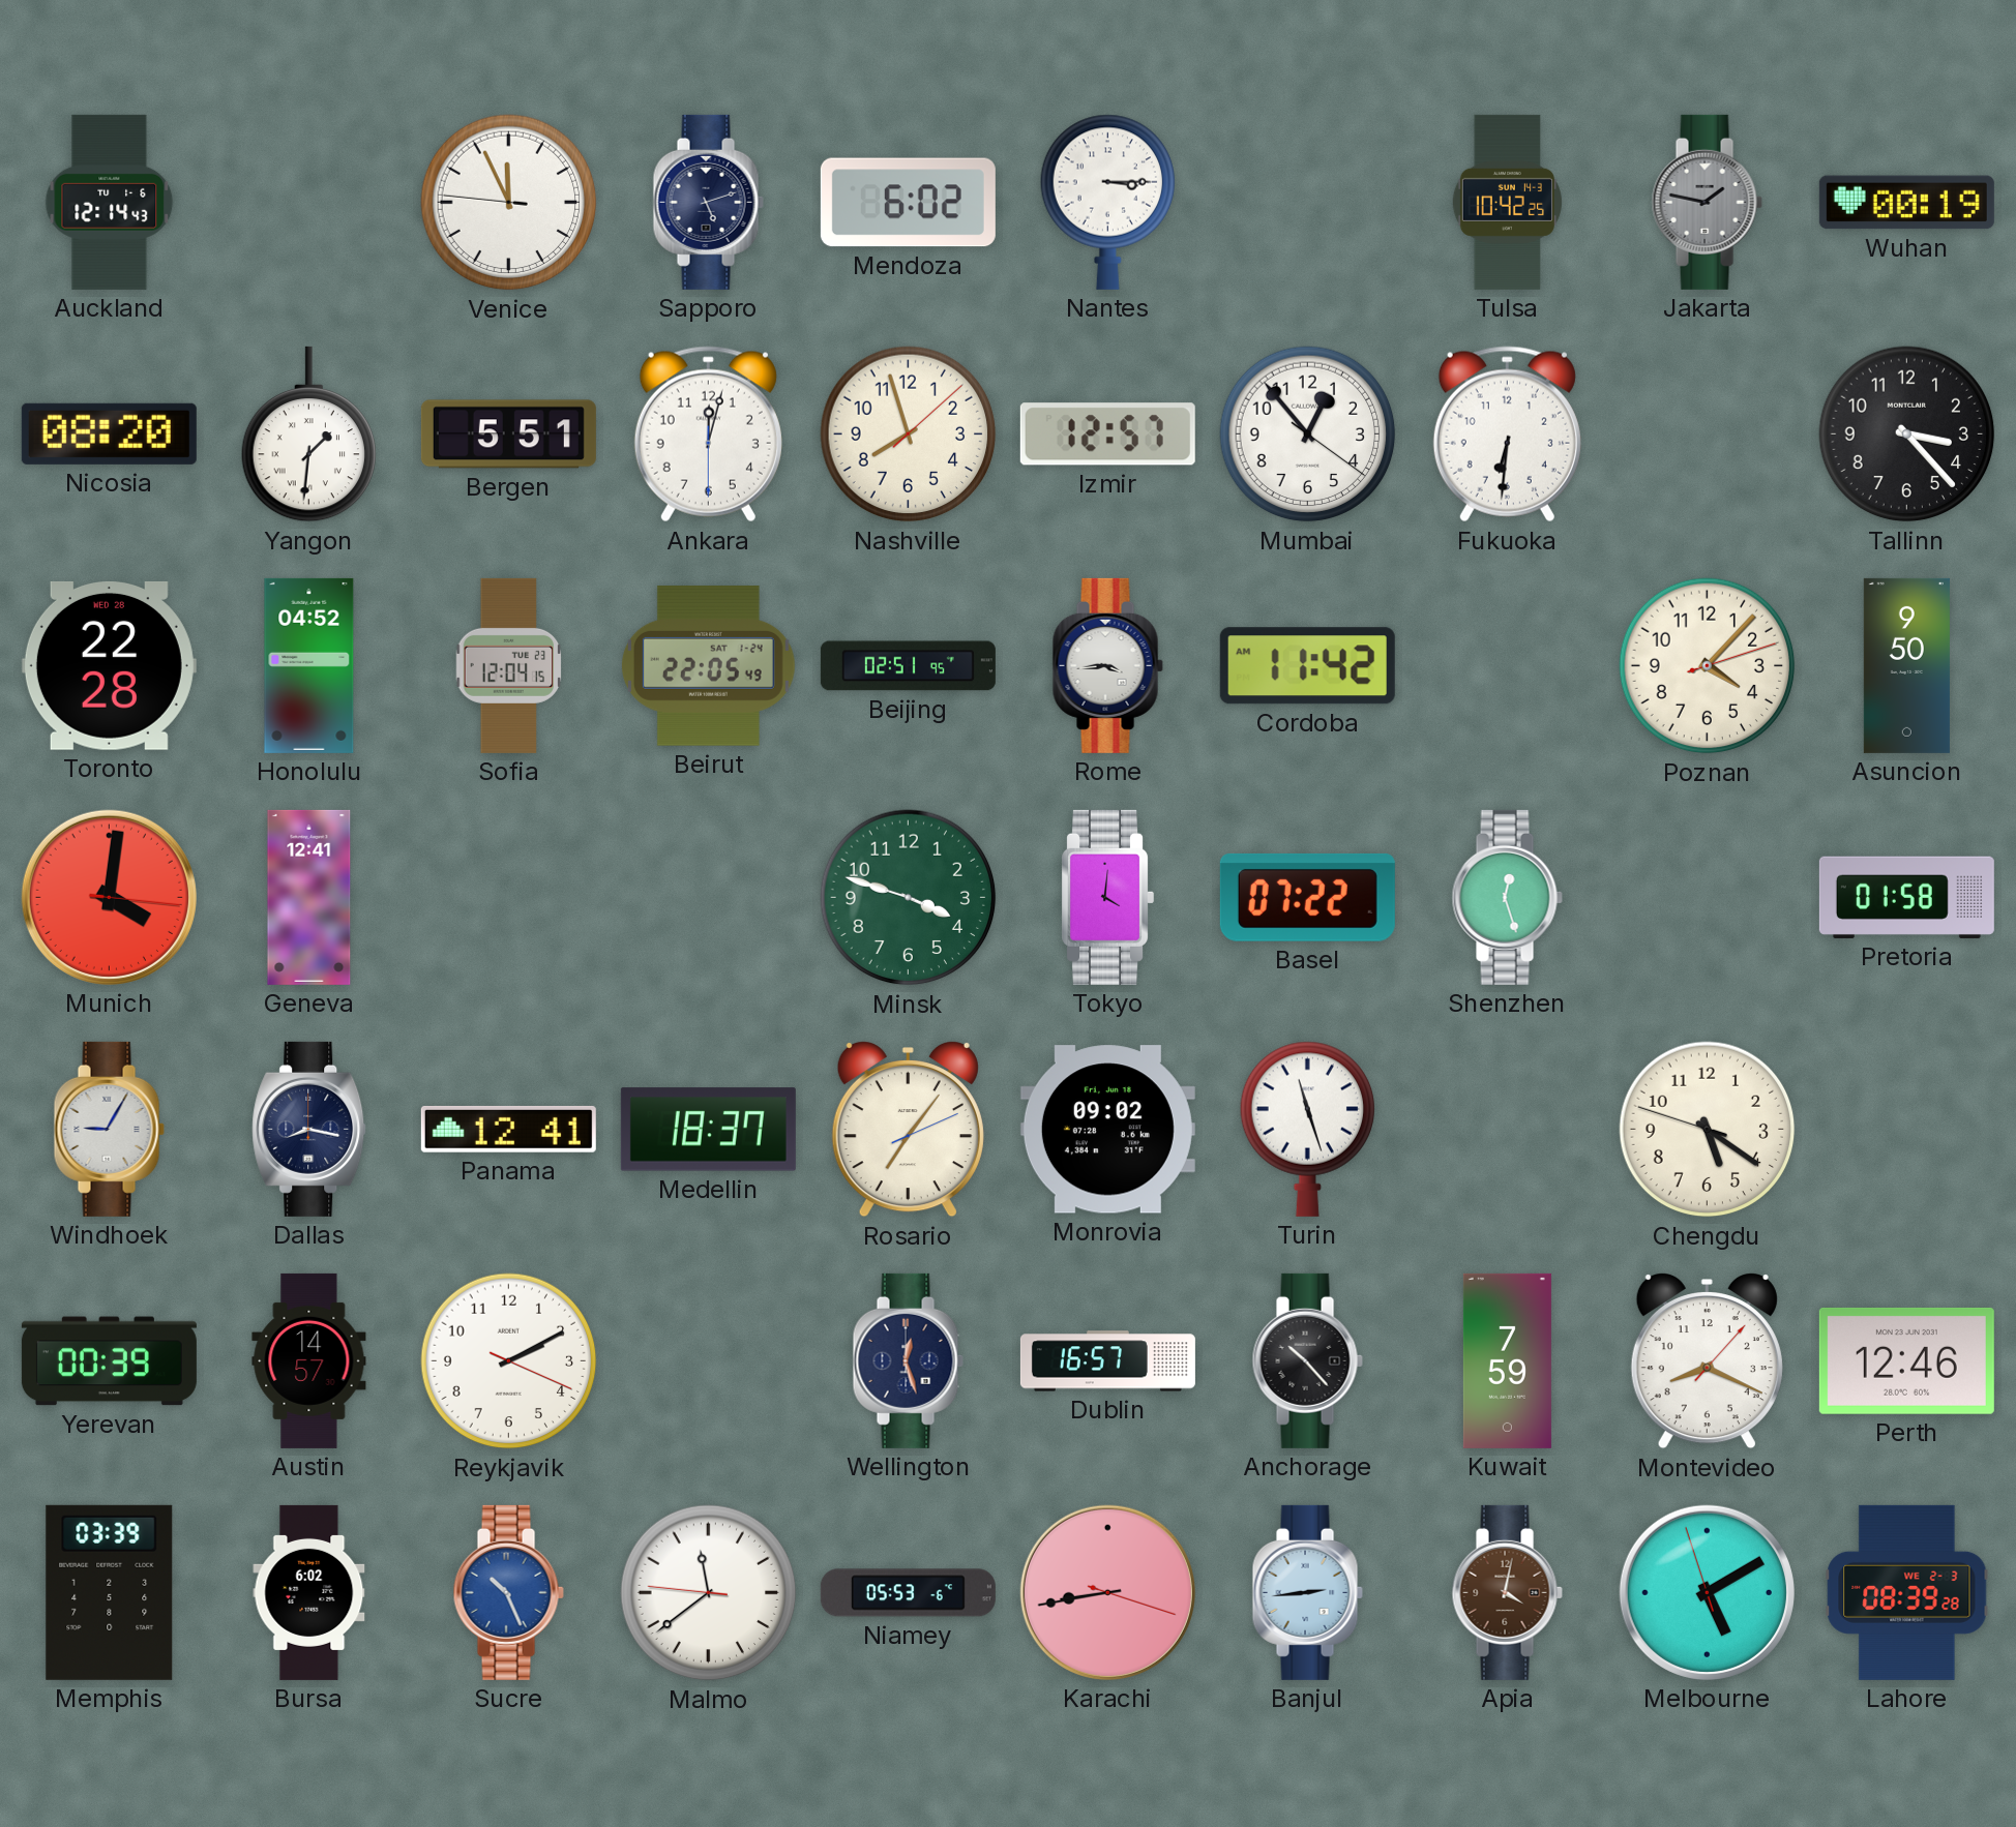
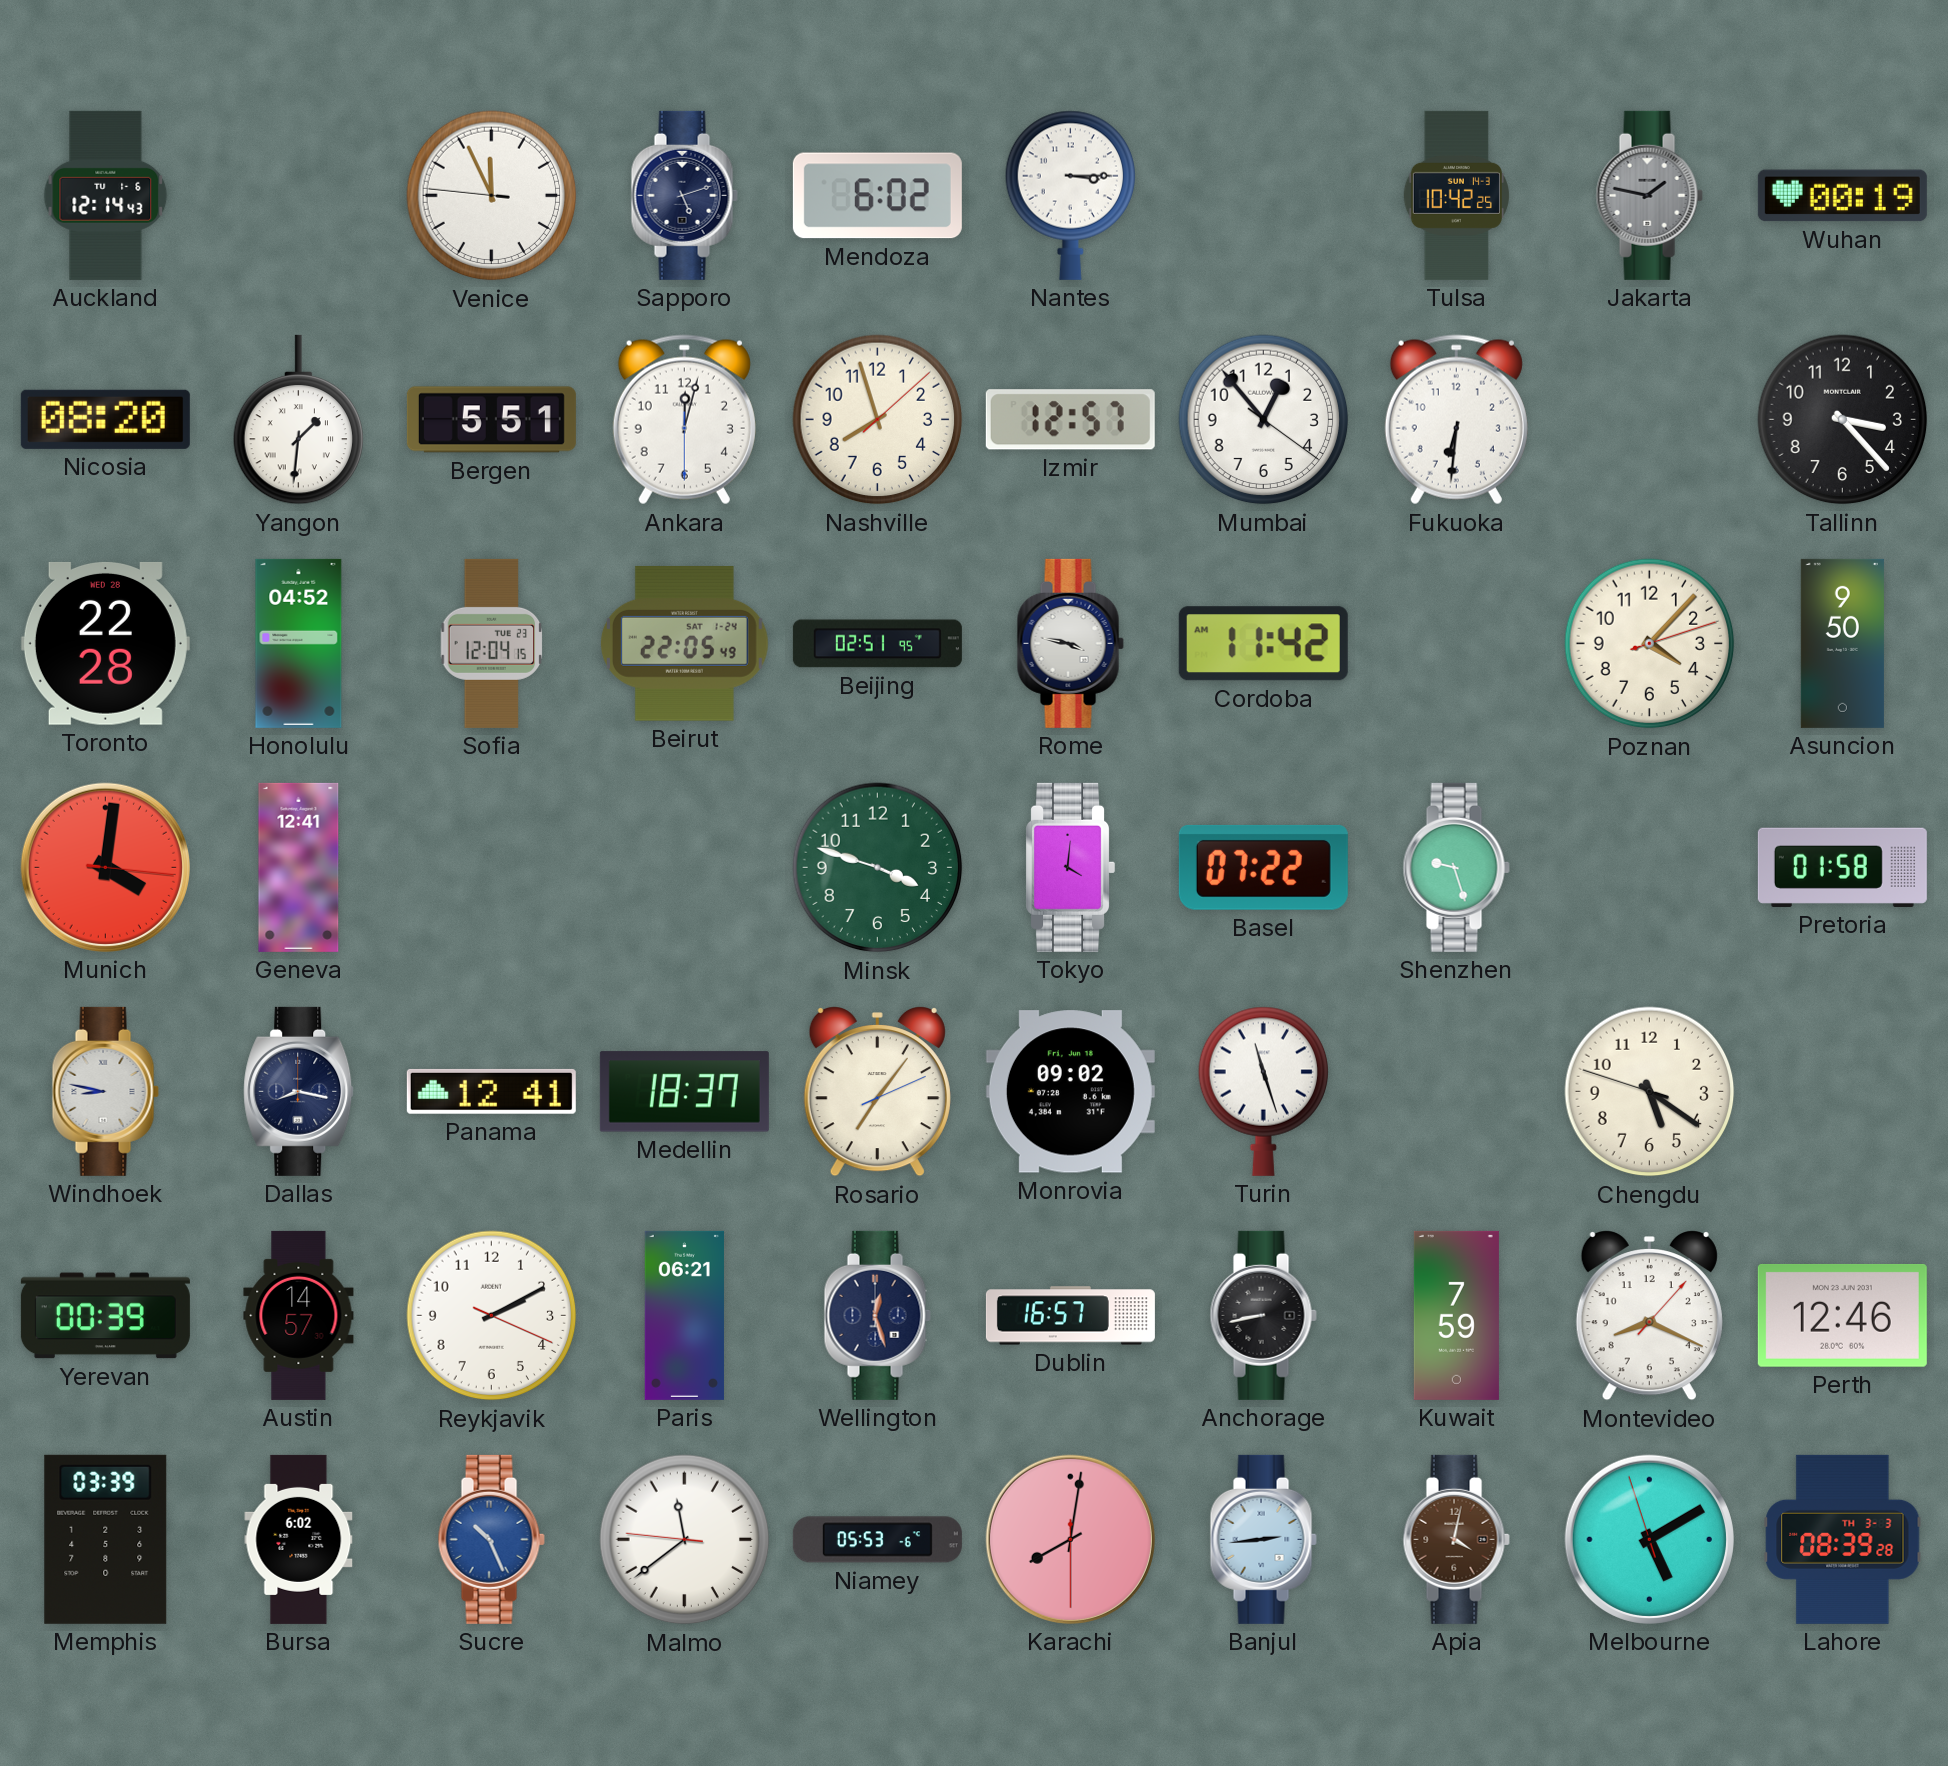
Rome: 3:44 -> 3:47
Shenzhen: 12:27 -> 9:27
Windhoek: 9:05 -> 8:47
Paris: none -> 06:21
Anchorage: 10:23 -> 8:43
Karachi: 8:43 -> 8:01
Lahore date: WE 2-3 -> TH 3-3
